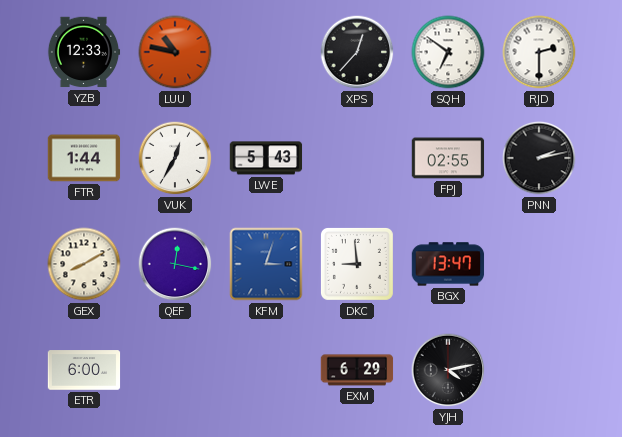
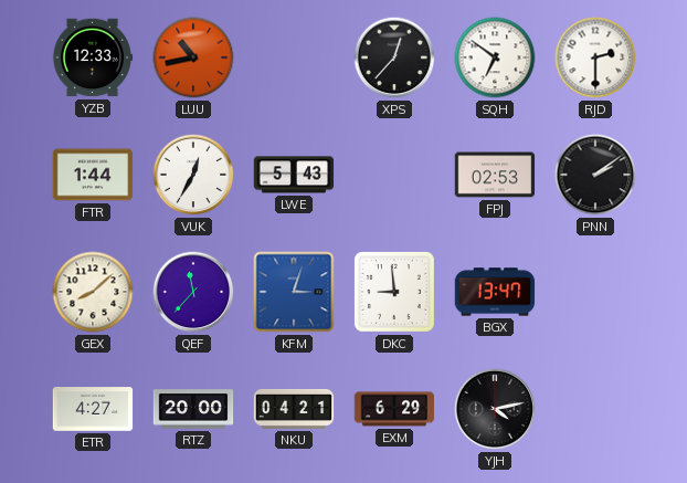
LUU: 10:47 -> 10:43
FPJ: 02:55 -> 02:53
PNN: 2:13 -> 2:09
GEX: 8:10 -> 8:08
QEF: 12:17 -> 11:37
ETR: 6:00 -> 4:27
RTZ: none -> 20:00
NKU: none -> 04:21
